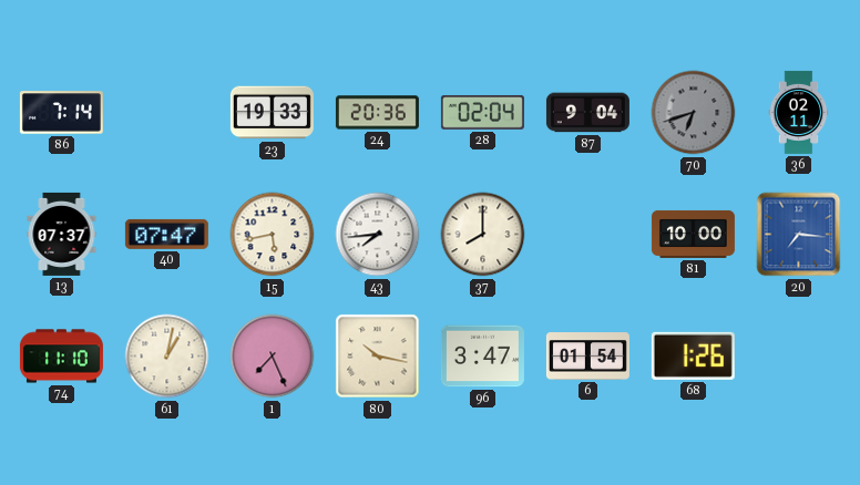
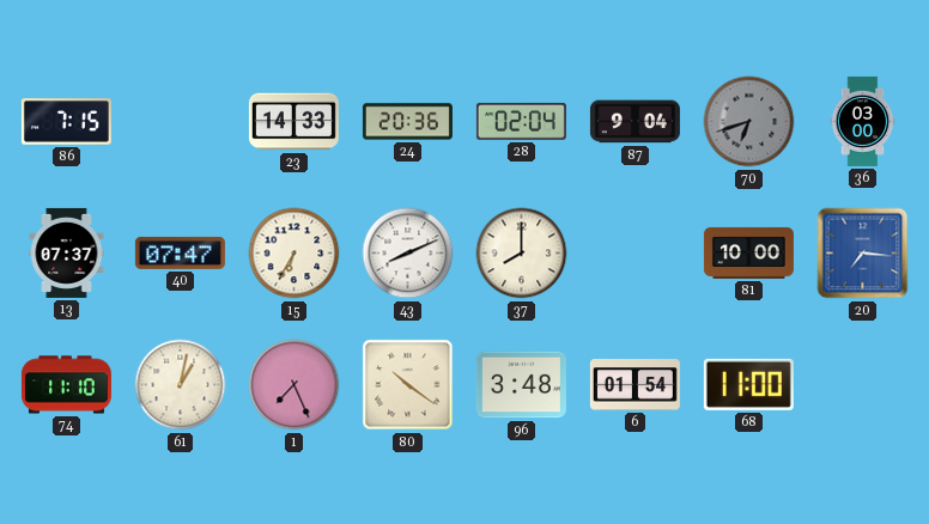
86: 7:14 -> 7:15
23: 19:33 -> 14:33
36: 02:11 -> 03:00
15: 5:43 -> 6:35
43: 7:44 -> 8:11
80: 10:17 -> 10:21
96: 3:47 -> 3:48
68: 1:26 -> 11:00
